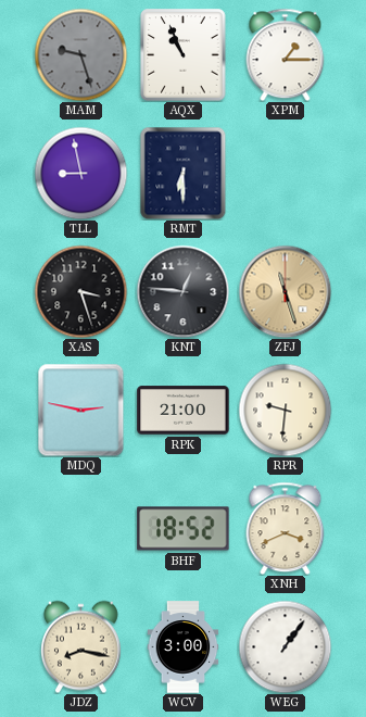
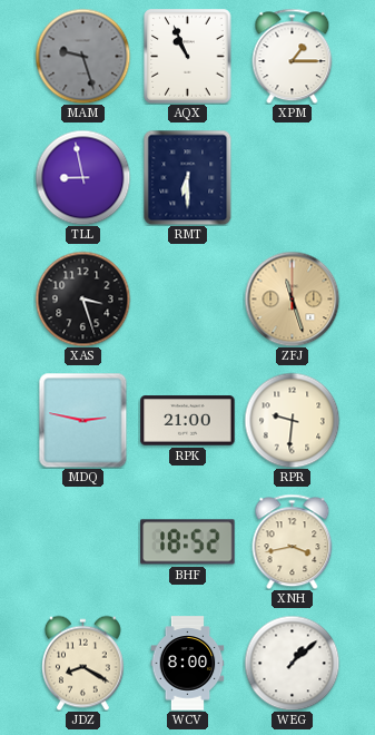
KNT: 12:46 -> none
XNH: 3:41 -> 3:43
JDZ: 8:17 -> 8:20
WCV: 3:00 -> 8:00
WEG: 1:06 -> 1:08
